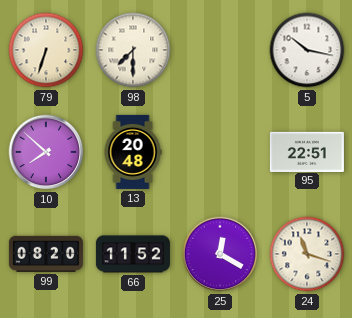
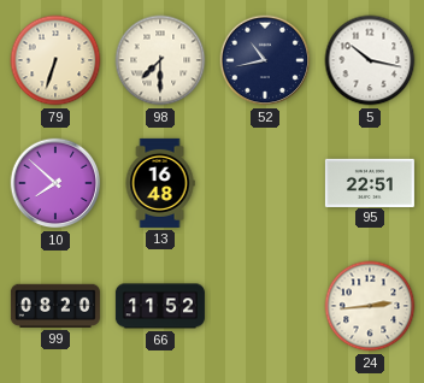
52: none -> 10:43
13: 20:48 -> 16:48
25: 12:20 -> none
24: 11:18 -> 2:44
